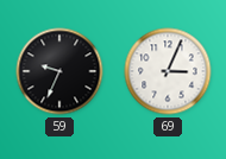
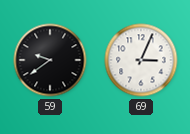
59: 9:34 -> 9:39
